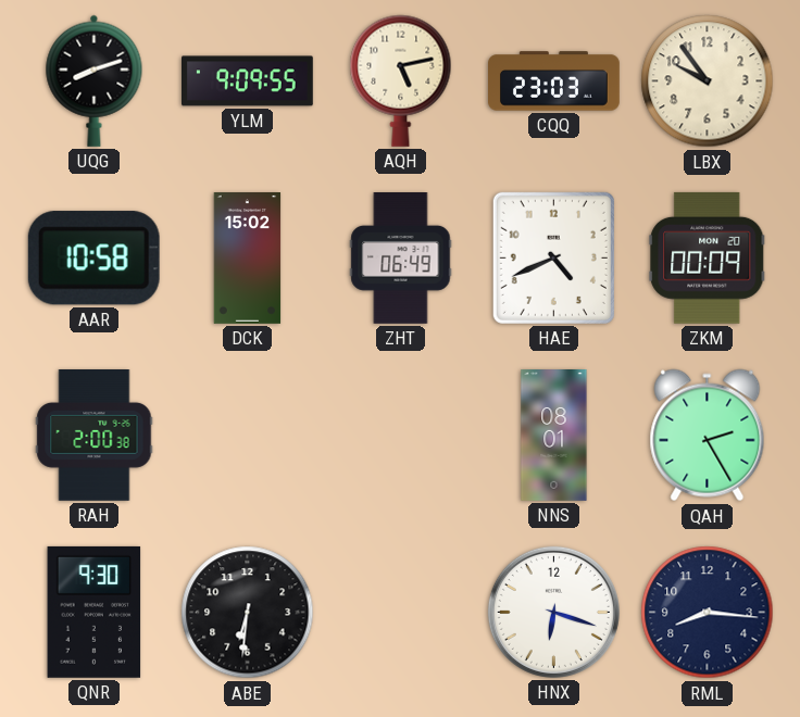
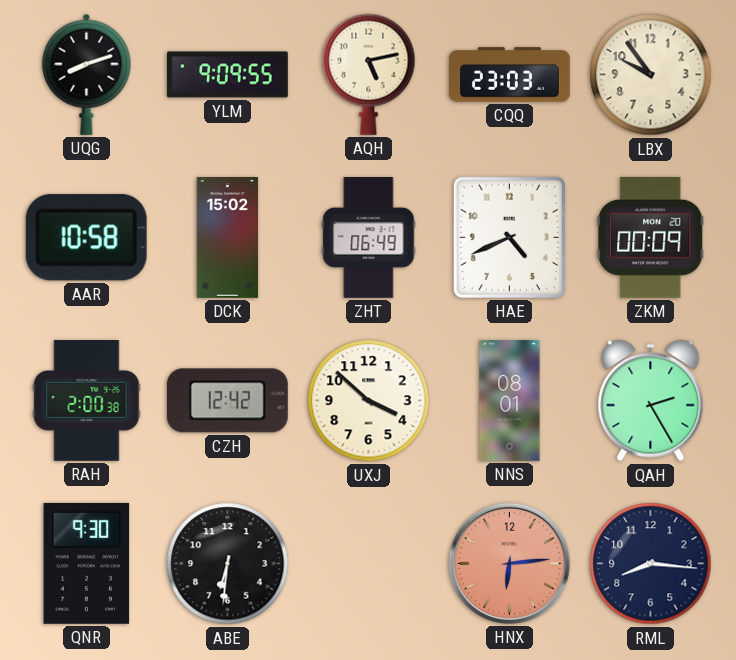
CZH: none -> 12:42
UXJ: none -> 3:52
HNX: 6:18 -> 6:14
HNX dial: white -> salmon
